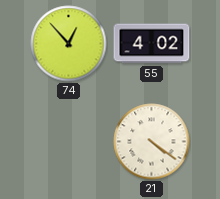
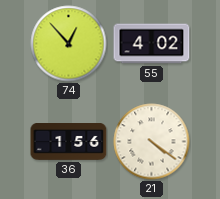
36: none -> 1:56
